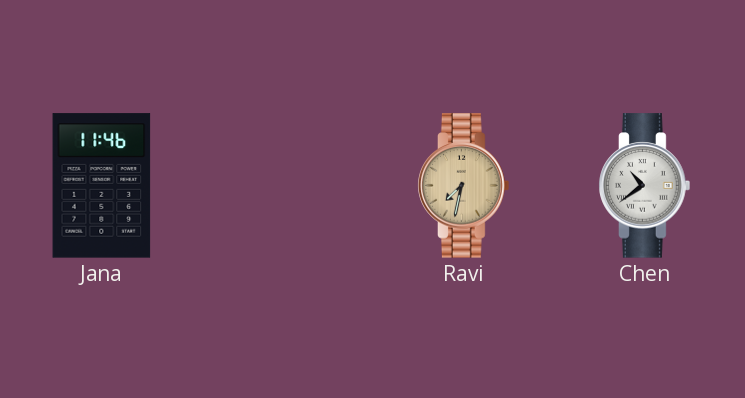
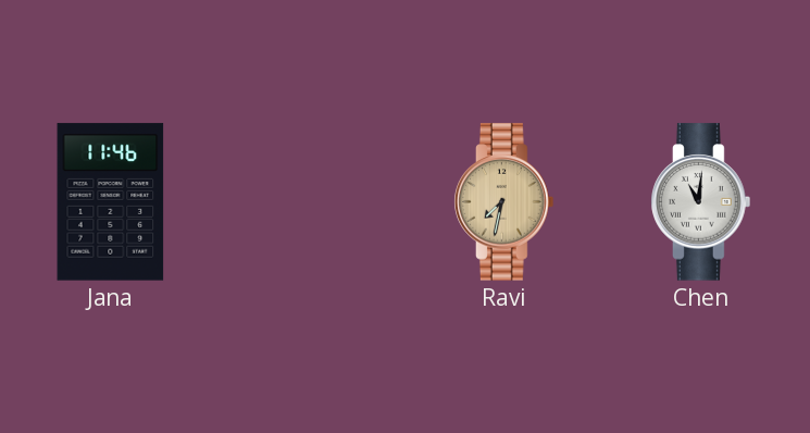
Chen: 10:39 -> 11:01
